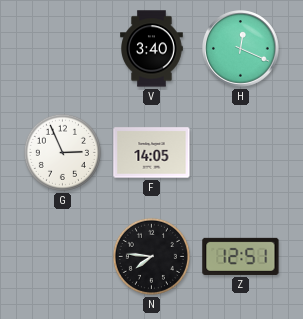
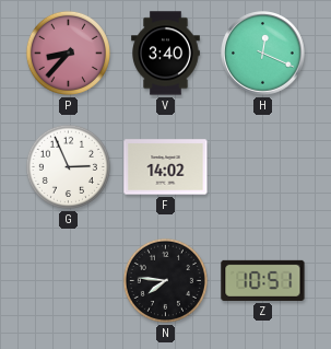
P: none -> 8:37
F: 14:05 -> 14:02
Z: 12:51 -> 10:51
